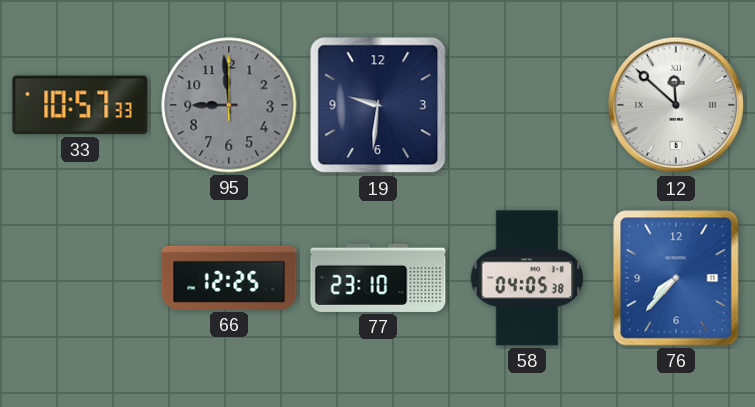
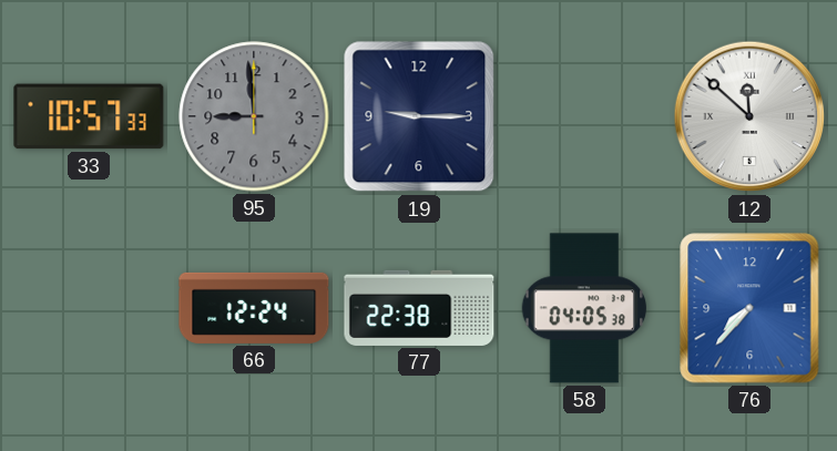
19: 9:31 -> 9:15
66: 12:25 -> 12:24
77: 23:10 -> 22:38
